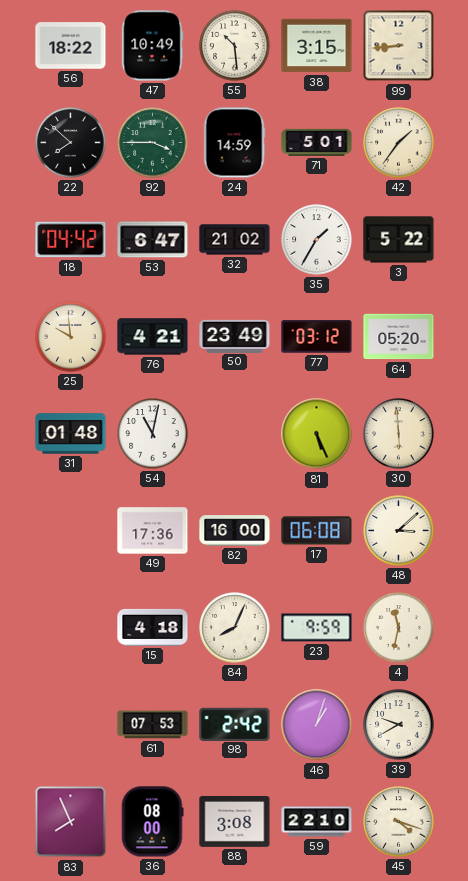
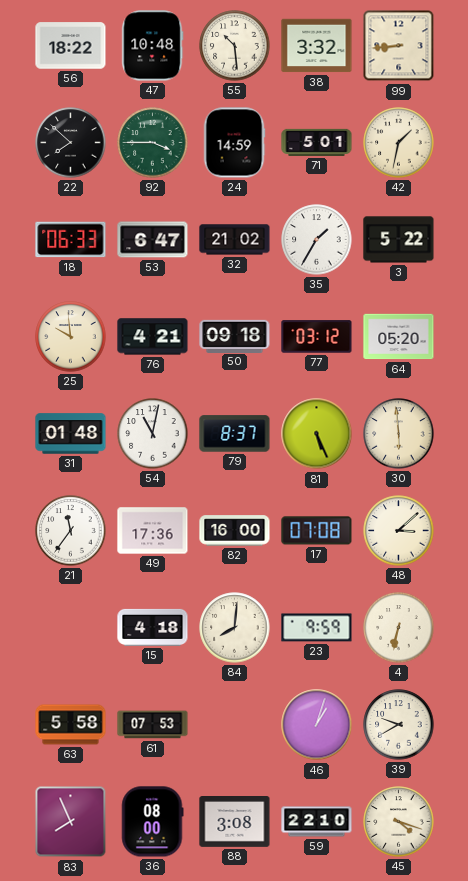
47: 10:49 -> 10:48
38: 3:15 -> 3:32
42: 1:36 -> 1:32
18: 04:42 -> 06:33
50: 23:49 -> 09:18
79: none -> 8:37
21: none -> 11:36
17: 06:08 -> 07:08
84: 8:04 -> 8:01
4: 11:32 -> 6:32
63: none -> 5:58
98: 2:42 -> none
